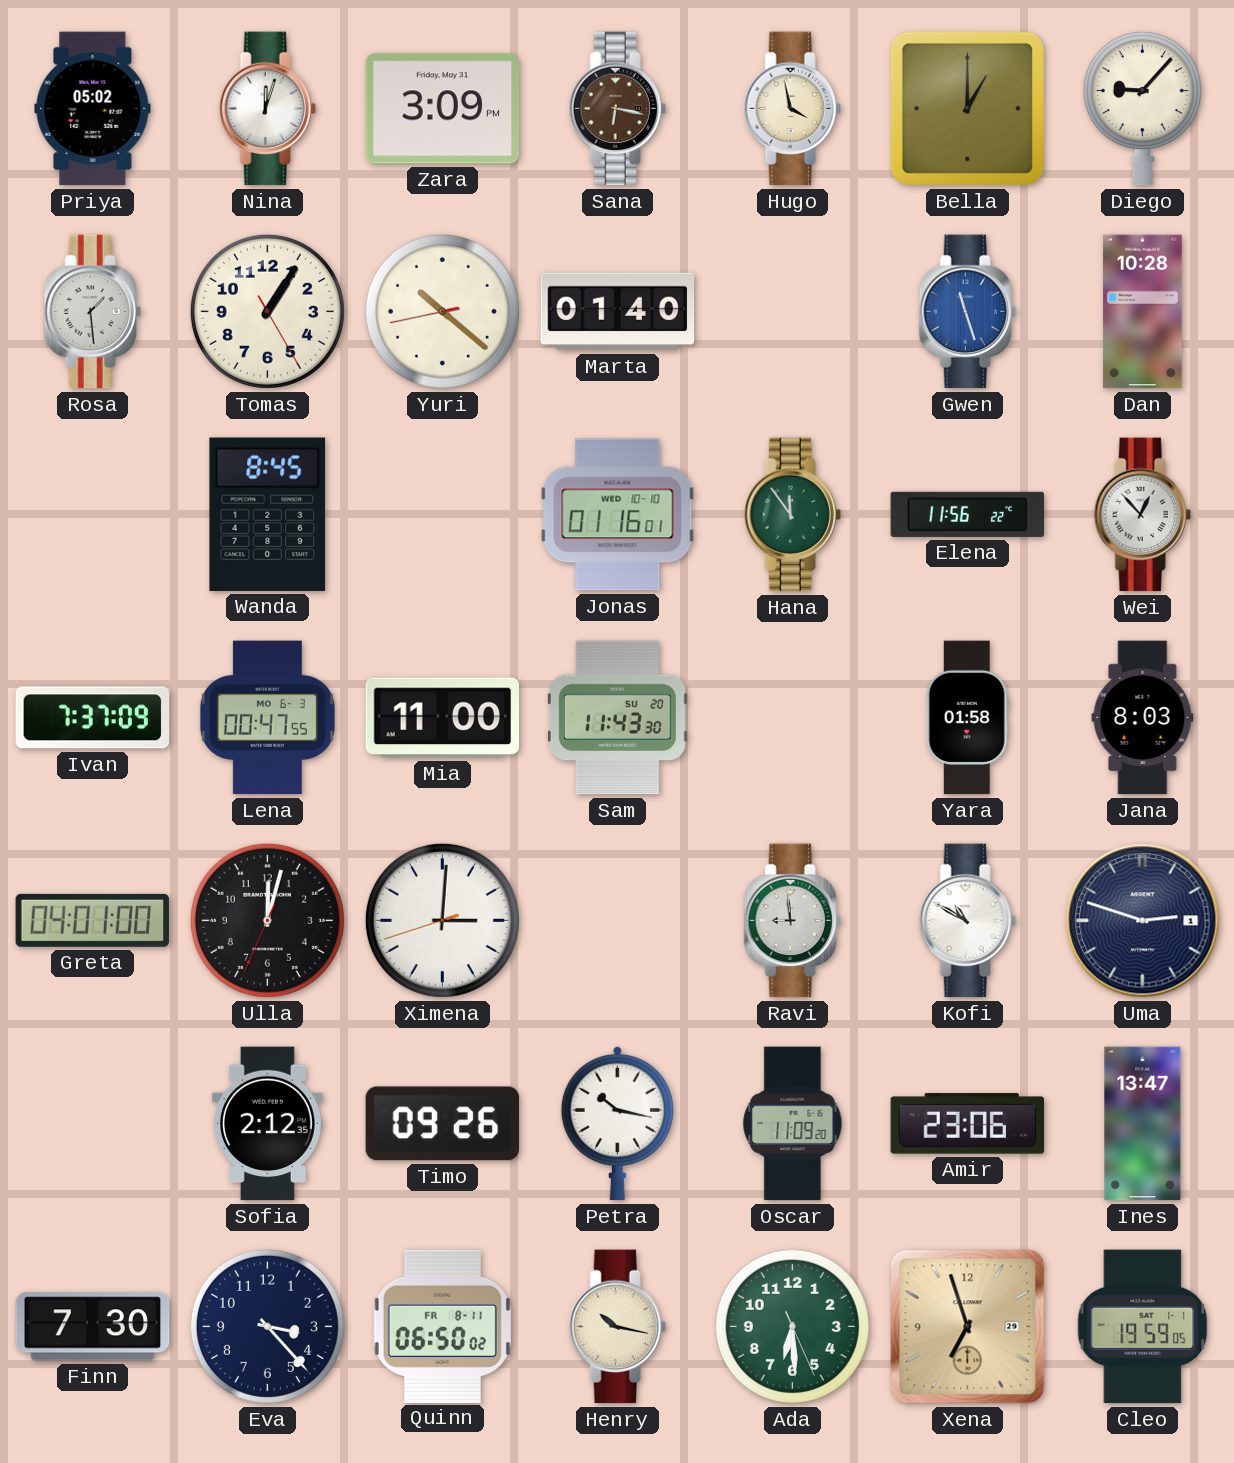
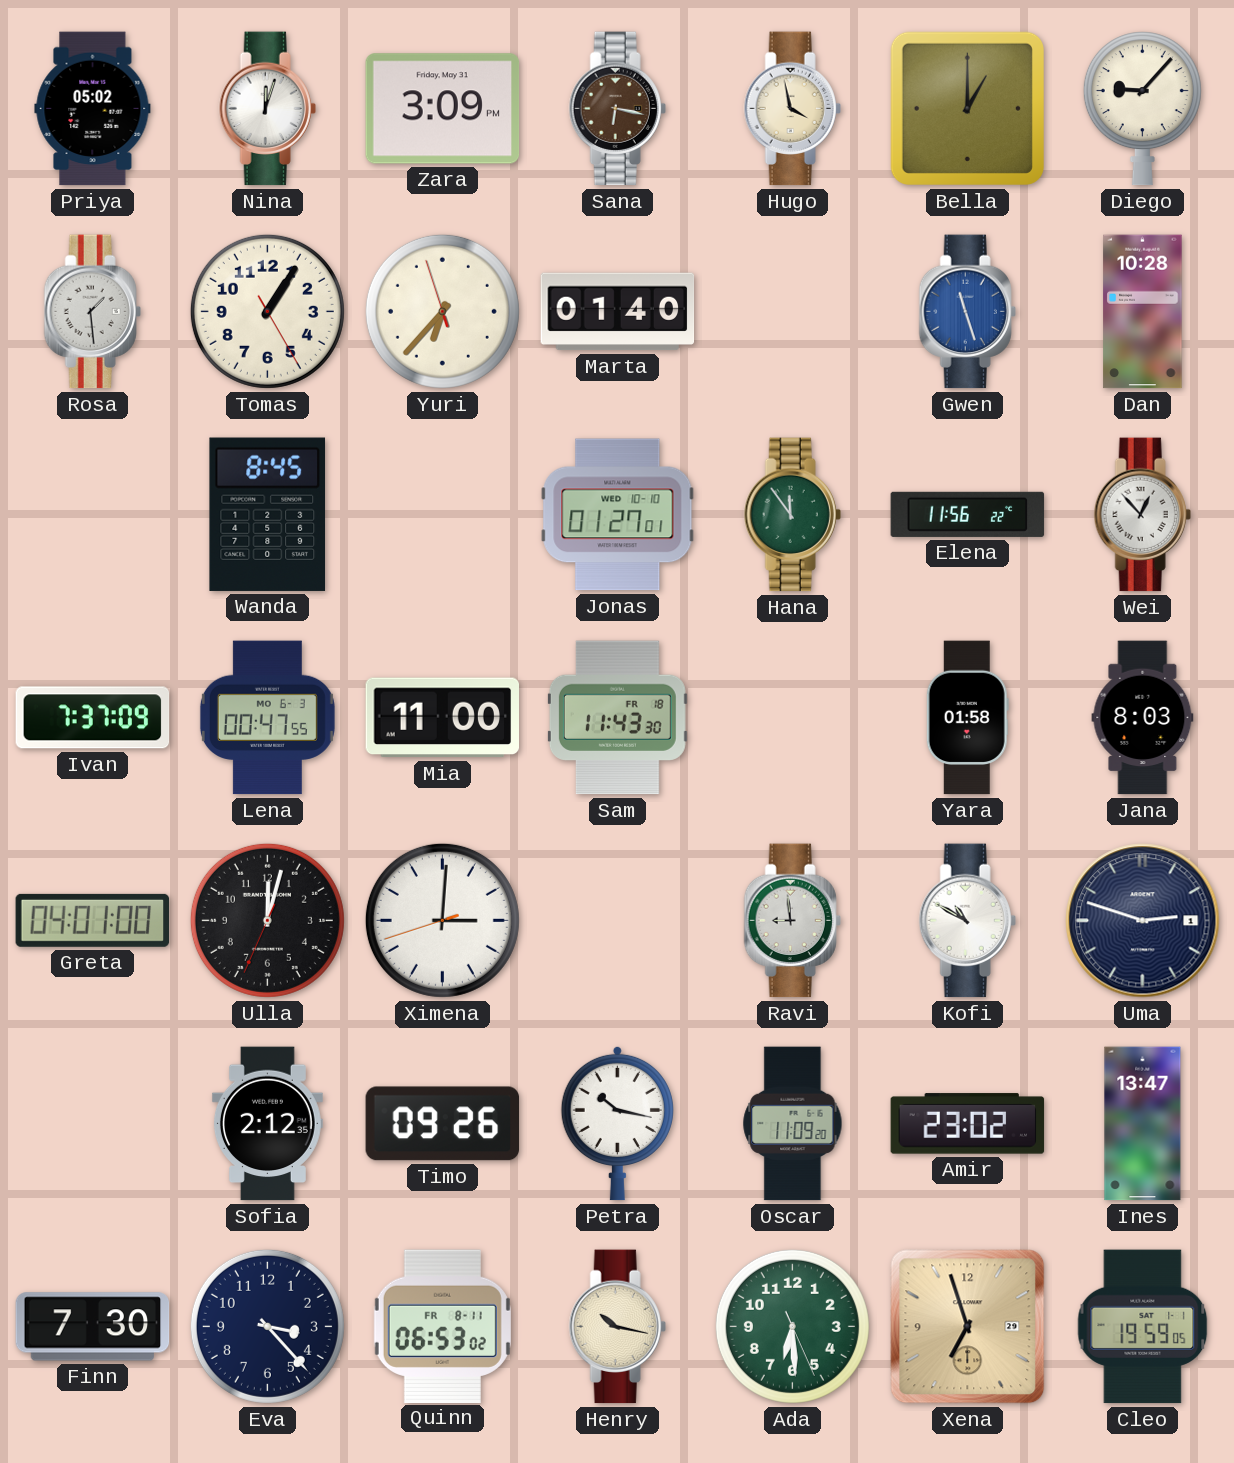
Yuri: 10:21 -> 6:36
Jonas: 01:16 -> 01:27
Sam date: SU 20 -> FR 18
Amir: 23:06 -> 23:02
Quinn: 06:50 -> 06:53
